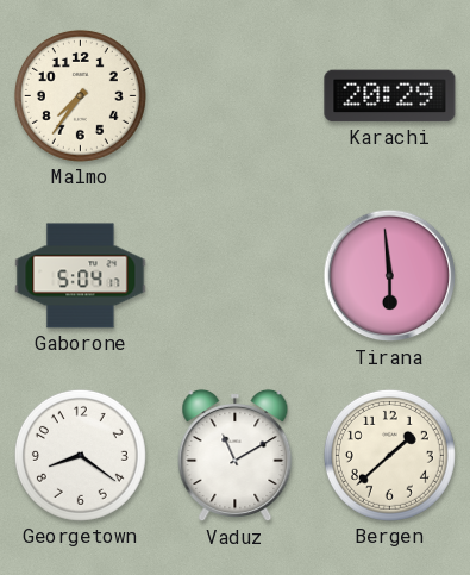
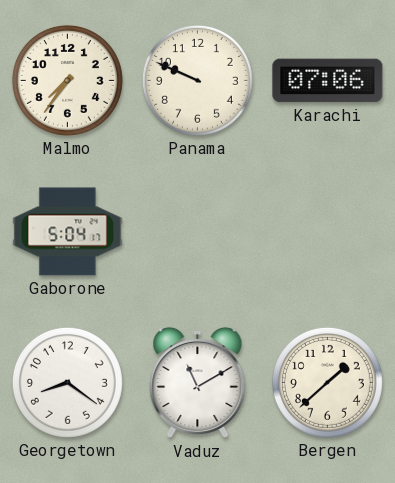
Panama: none -> 9:49
Karachi: 20:29 -> 07:06
Tirana: 5:59 -> none
